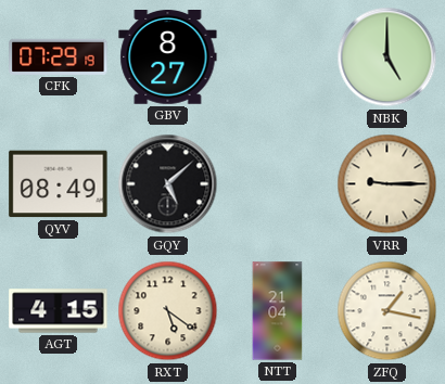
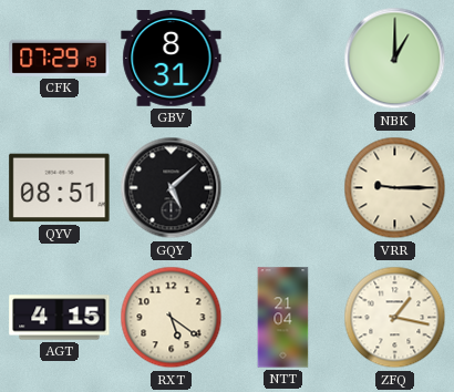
GBV: 8:27 -> 8:31
NBK: 5:00 -> 1:00
QYV: 08:49 -> 08:51
